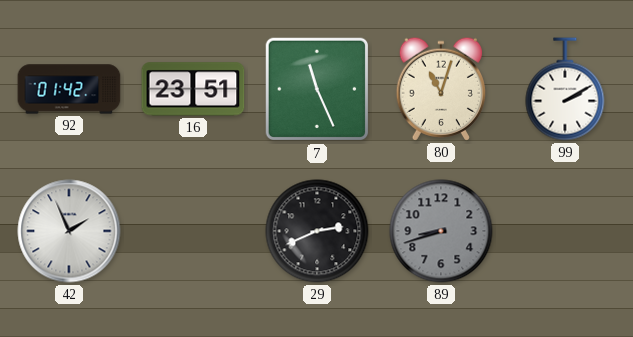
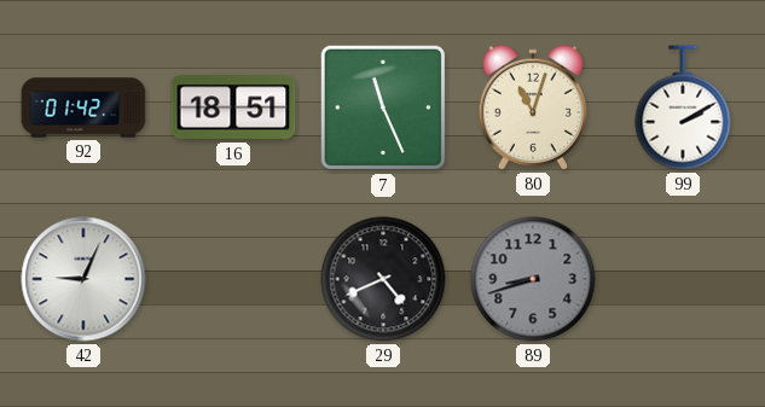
16: 23:51 -> 18:51
42: 1:56 -> 9:04
29: 2:41 -> 4:41
